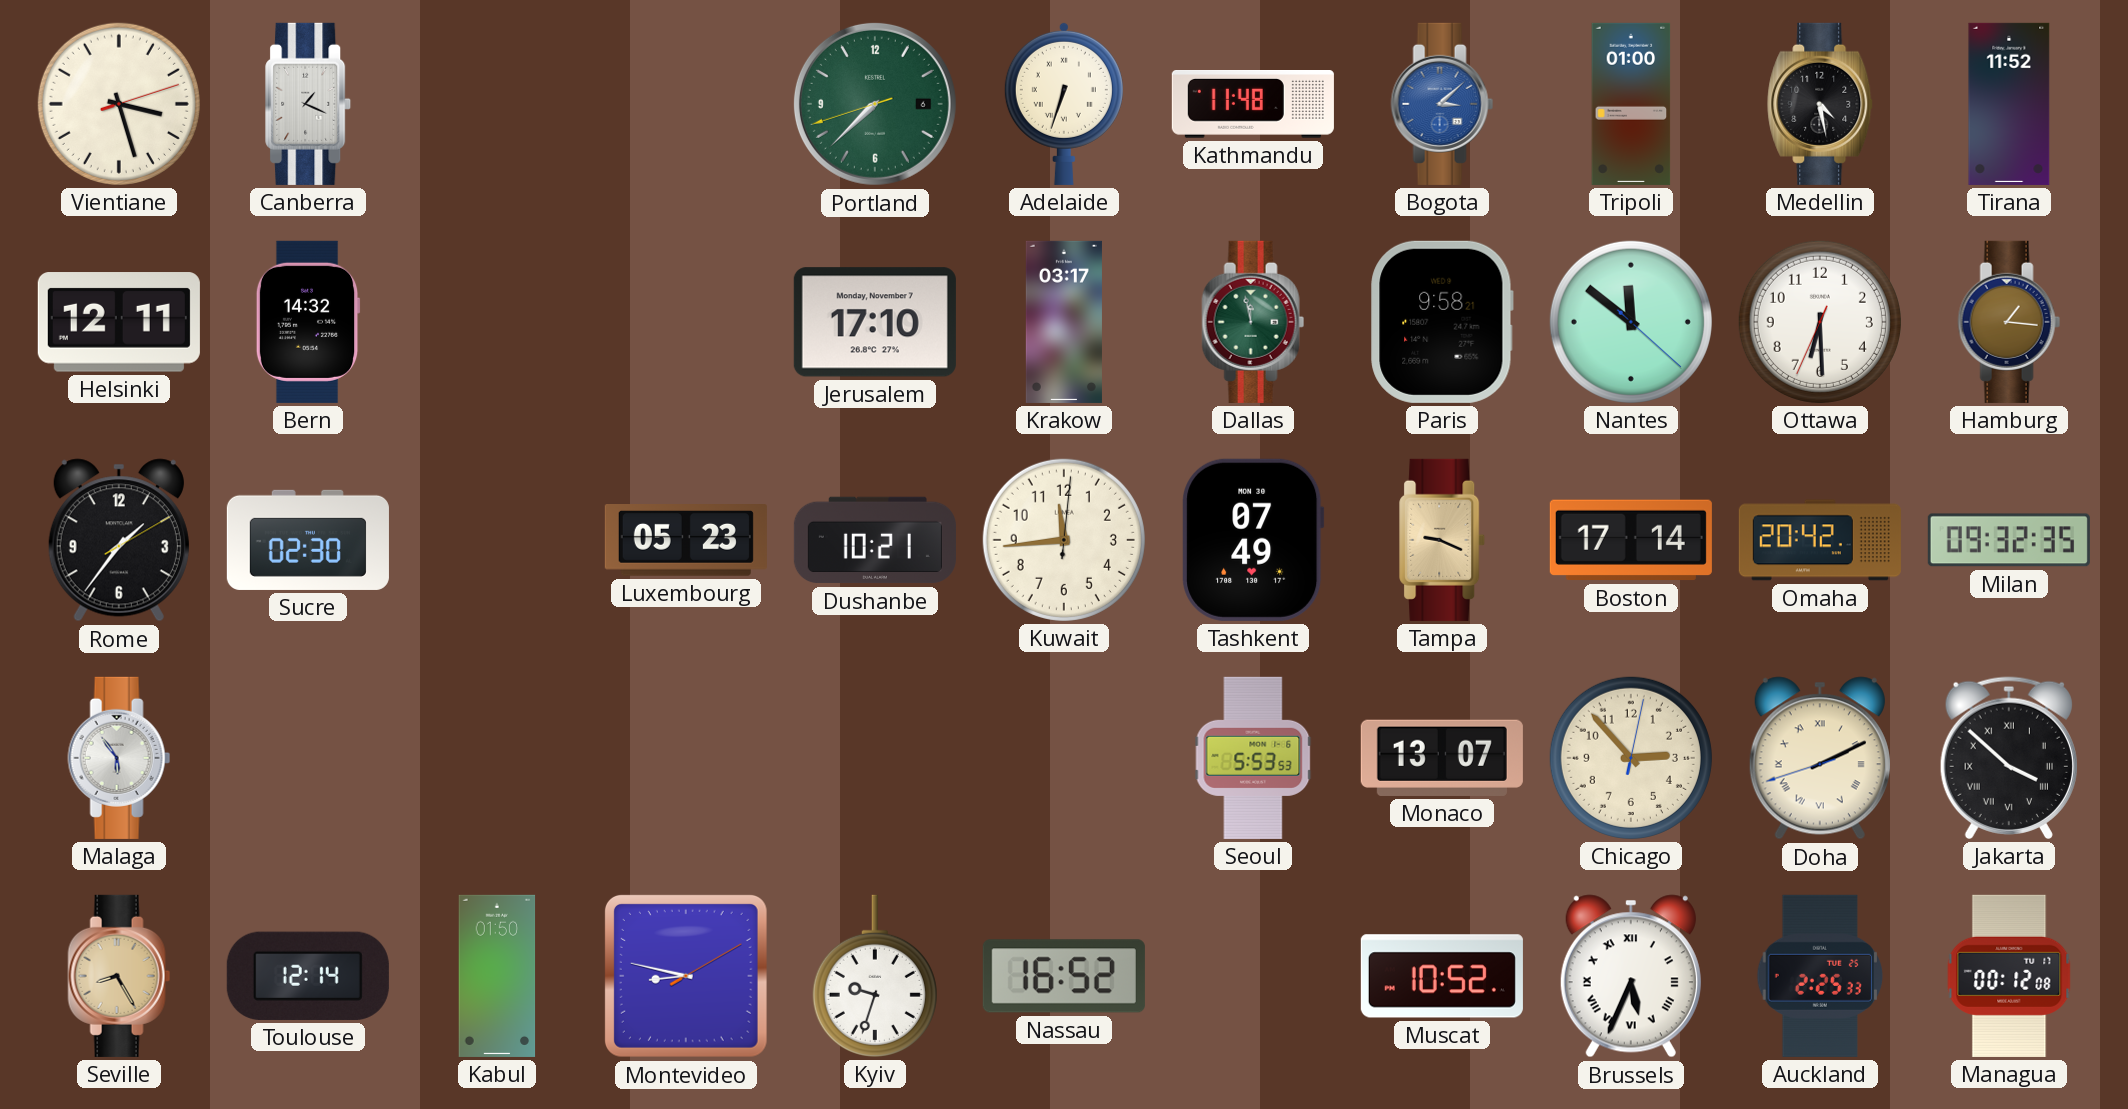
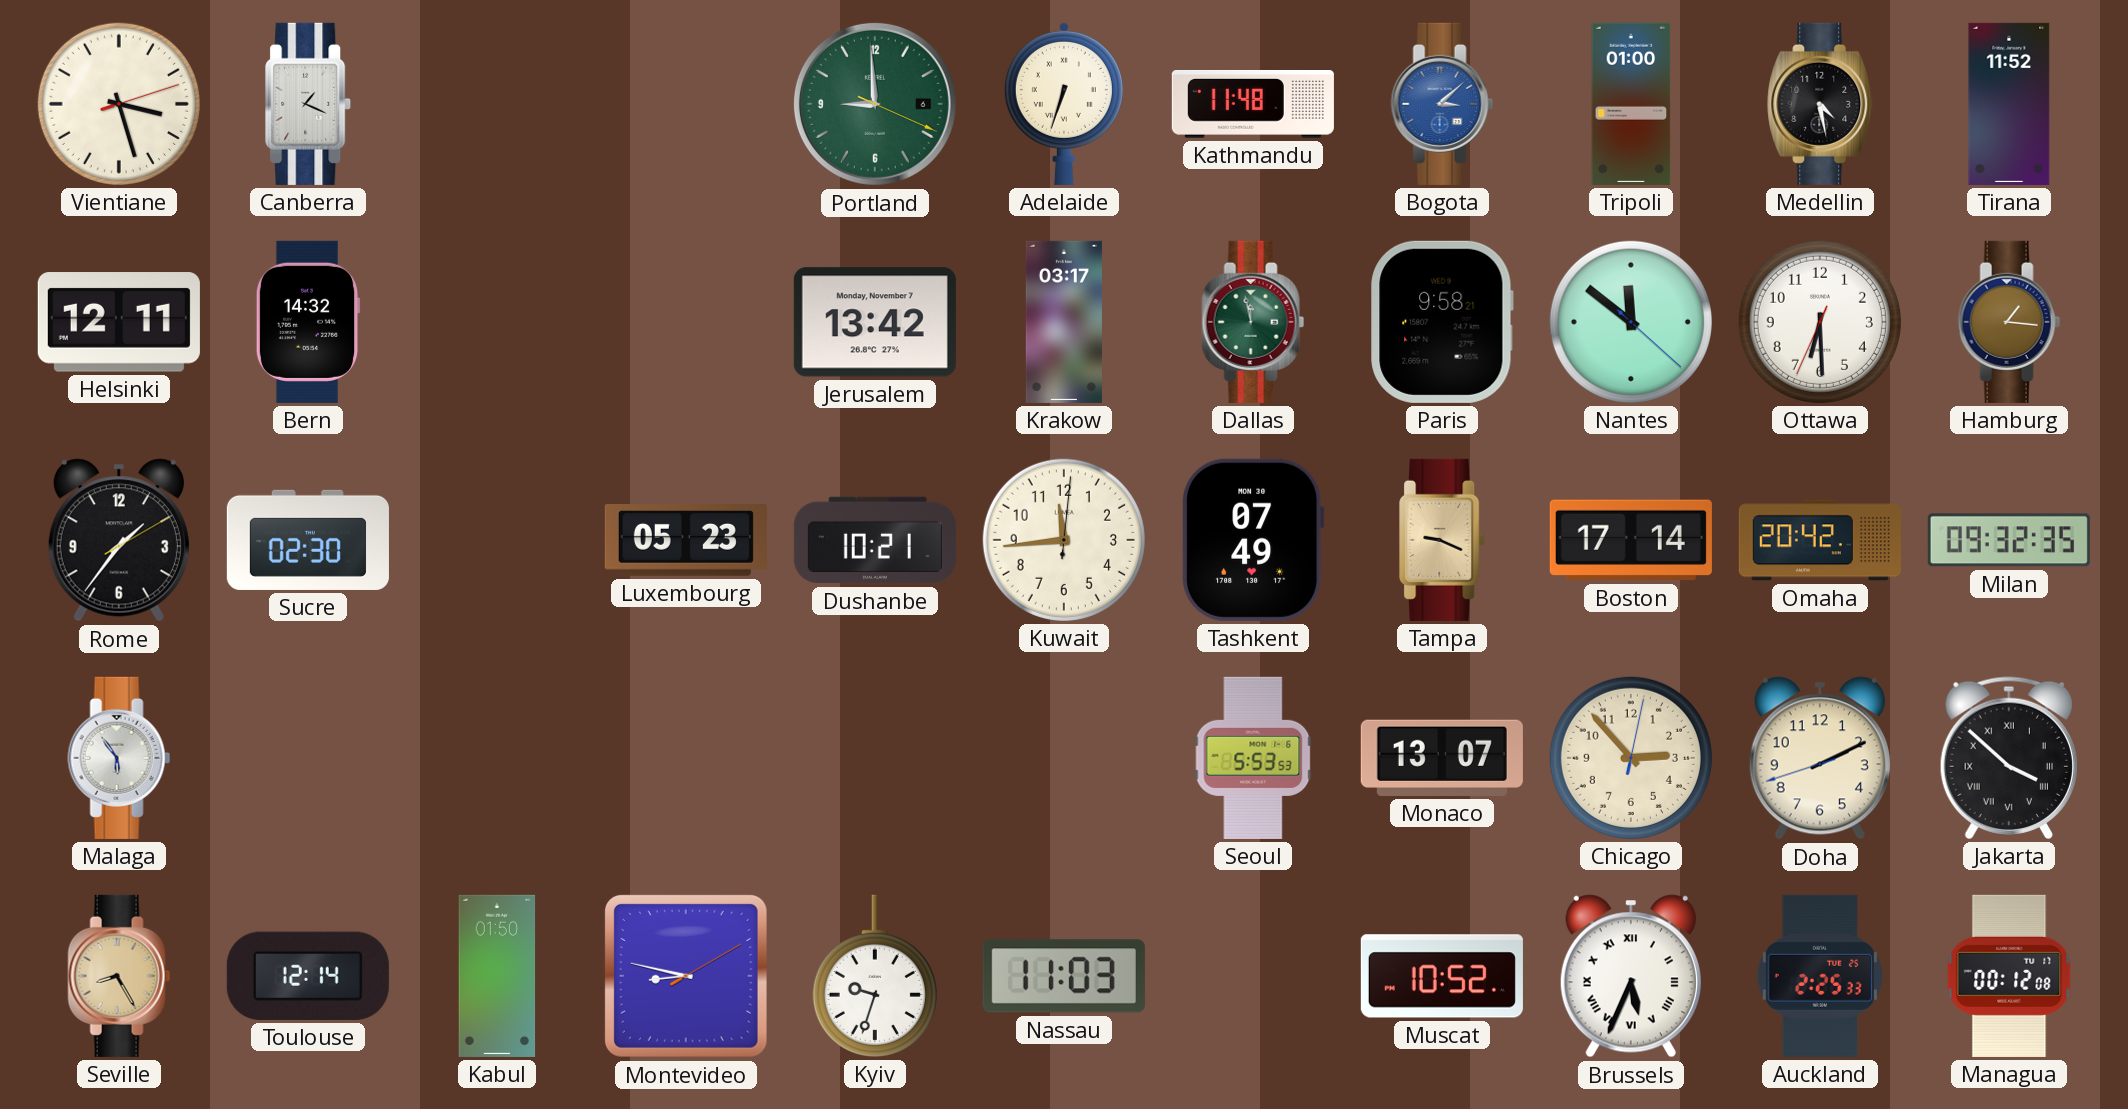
Portland: 7:37 -> 8:59
Jerusalem: 17:10 -> 13:42
Doha numerals: Roman -> Arabic
Nassau: 16:52 -> 11:03
